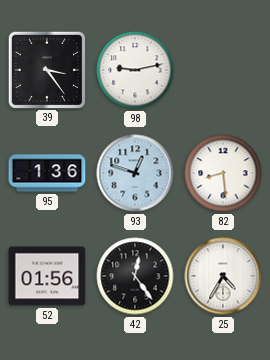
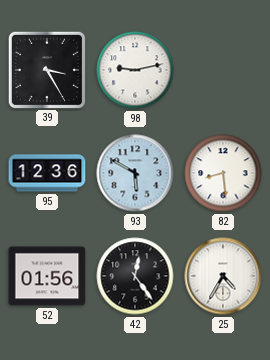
39: 3:24 -> 3:25
95: 1:36 -> 12:36
93: 12:48 -> 5:50
